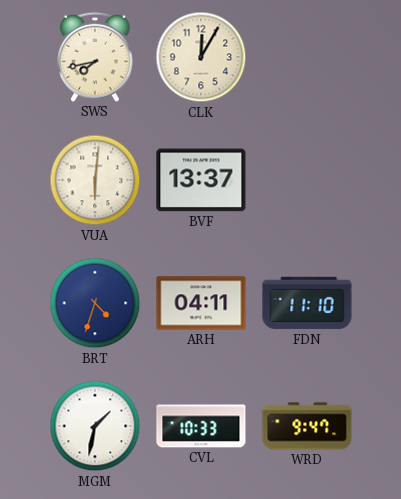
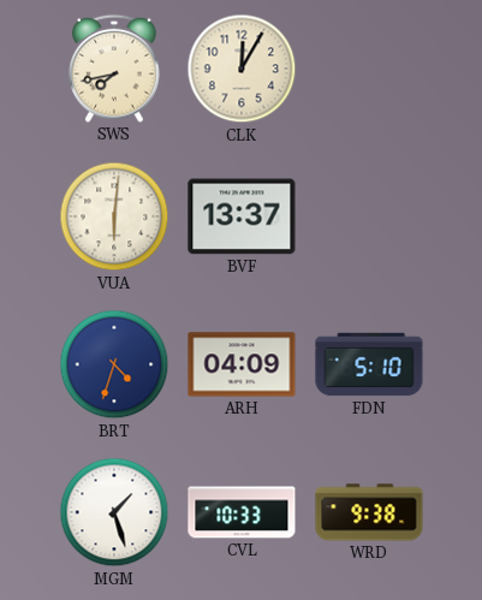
ARH: 04:11 -> 04:09
FDN: 11:10 -> 5:10
MGM: 1:32 -> 1:27
WRD: 9:47 -> 9:38
